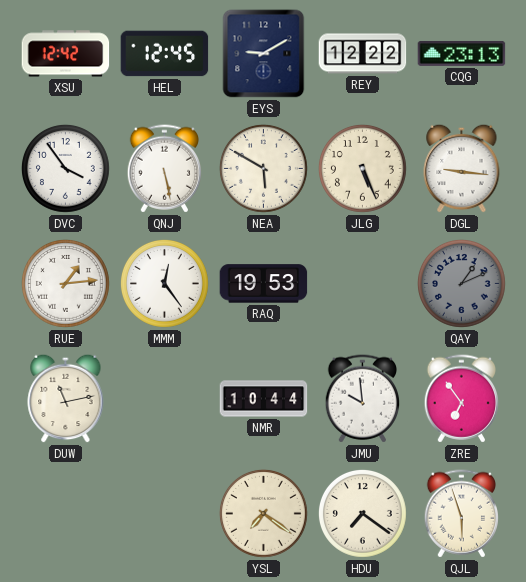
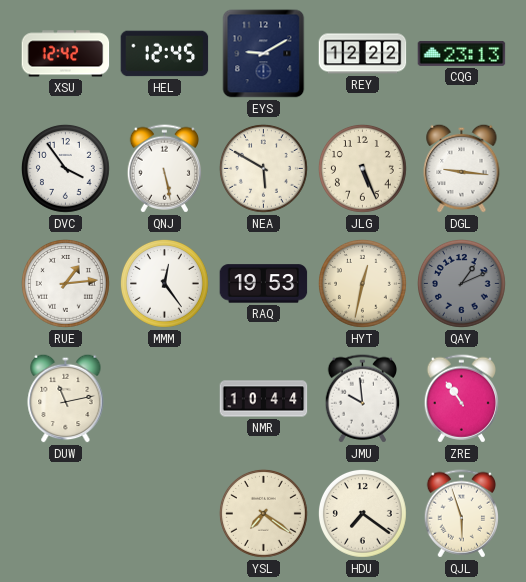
HYT: none -> 12:32
ZRE: 6:54 -> 10:54
